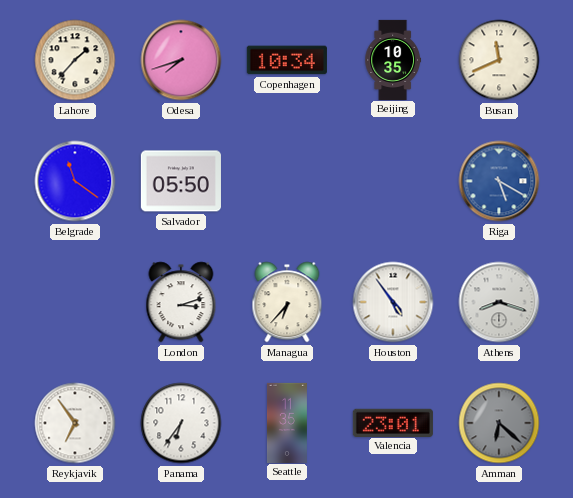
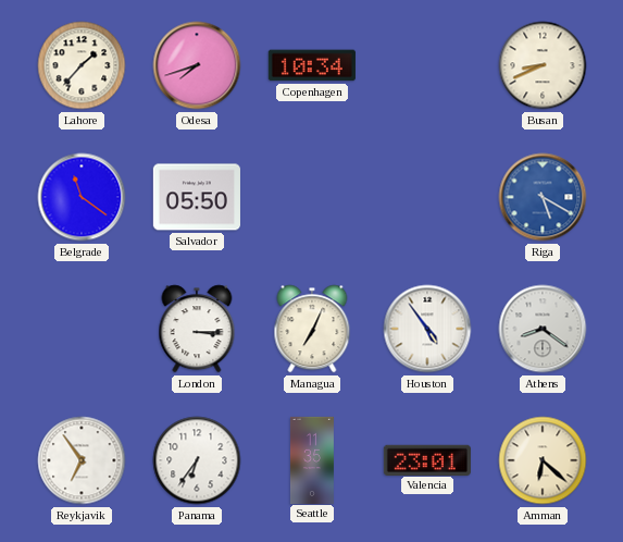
Beijing: 10:35 -> none
Busan: 11:41 -> 8:41
London: 3:12 -> 3:15
Managua: 6:37 -> 7:04
Athens: 8:18 -> 8:21
Amman dial: grey -> cream
